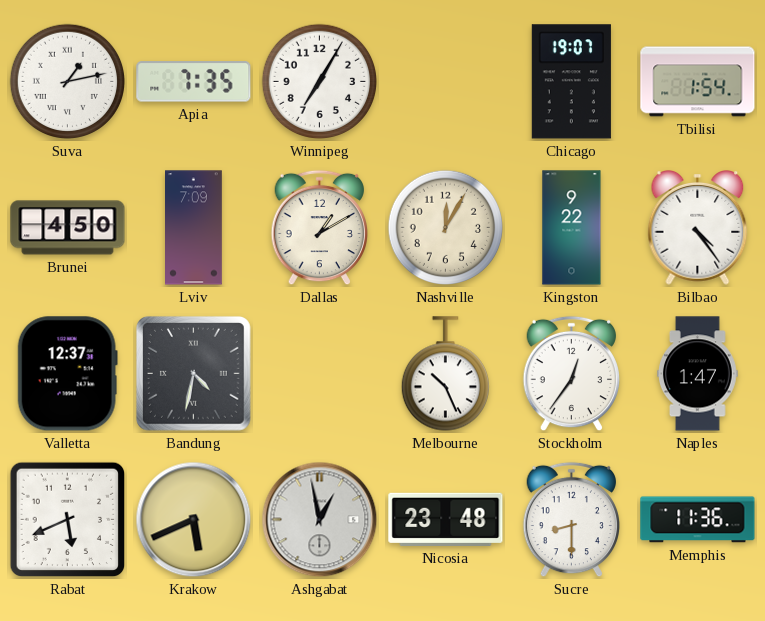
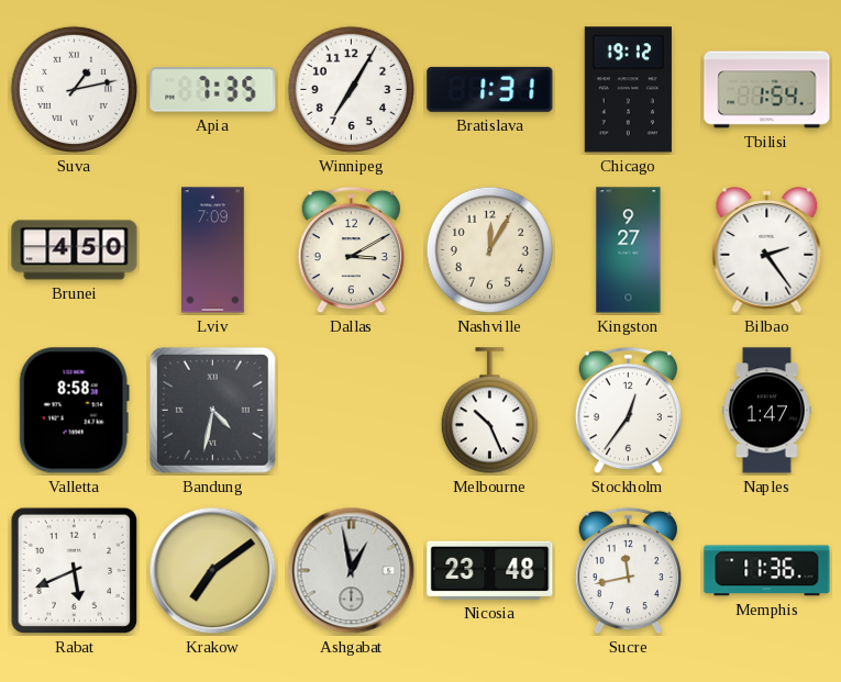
Bratislava: none -> 1:31
Chicago: 19:07 -> 19:12
Dallas: 1:10 -> 3:10
Kingston: 9:22 -> 9:27
Bilbao: 4:24 -> 2:24
Valletta: 12:37 -> 8:58
Krakow: 5:41 -> 7:09
Sucre: 8:30 -> 11:43
